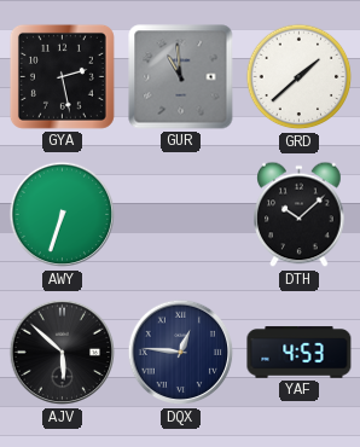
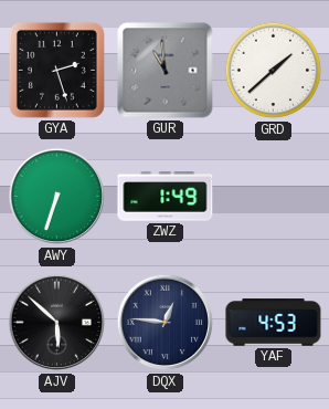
GYA: 2:28 -> 2:27
ZWZ: none -> 1:49
DTH: 10:08 -> none
